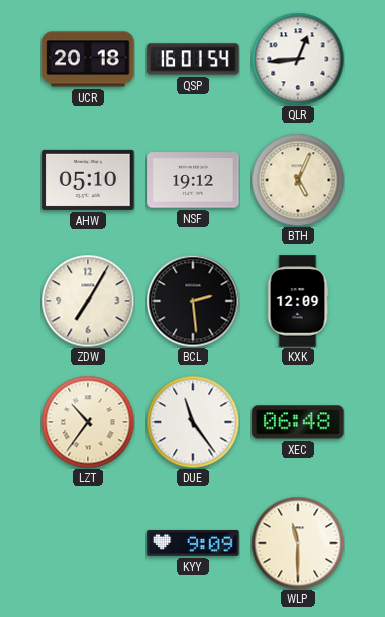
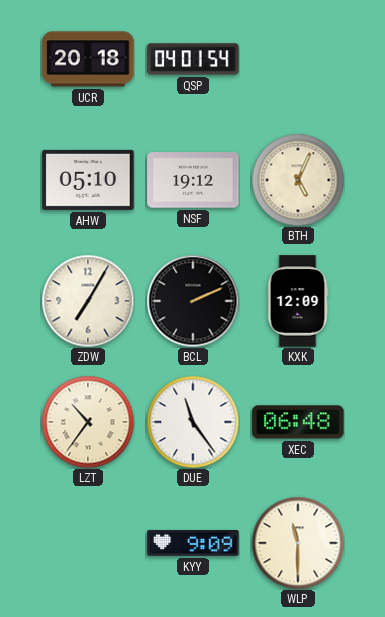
QSP: 16:01 -> 04:01
QLR: 12:44 -> none
BCL: 2:29 -> 2:11
